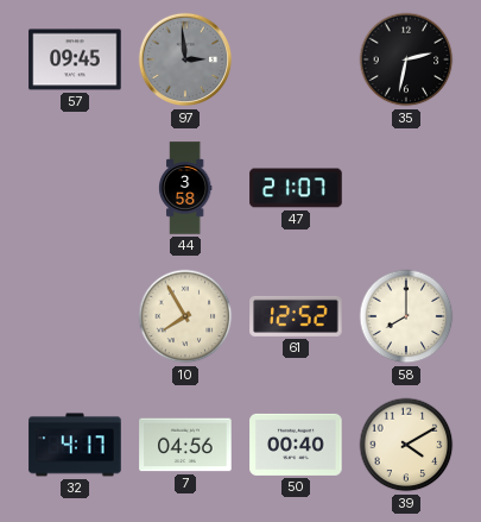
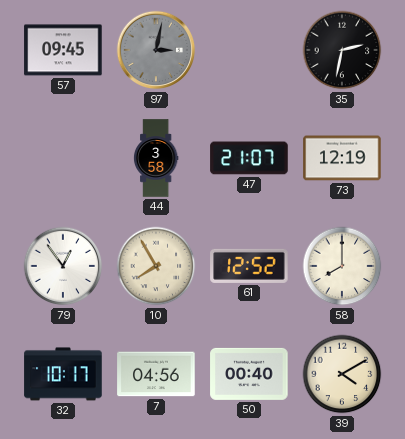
97: 2:59 -> 3:02
73: none -> 12:19
79: none -> 12:54
32: 4:17 -> 10:17
